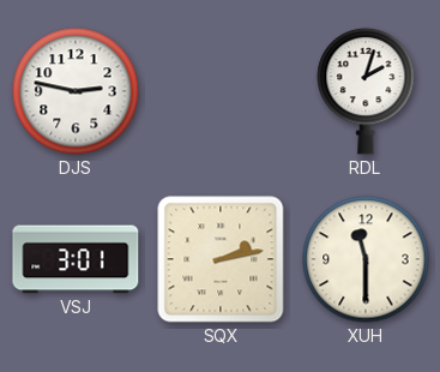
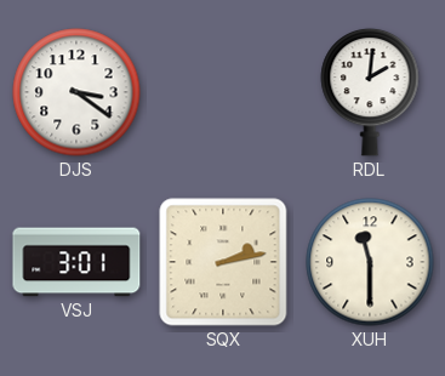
DJS: 2:47 -> 3:21
RDL: 2:03 -> 2:01
